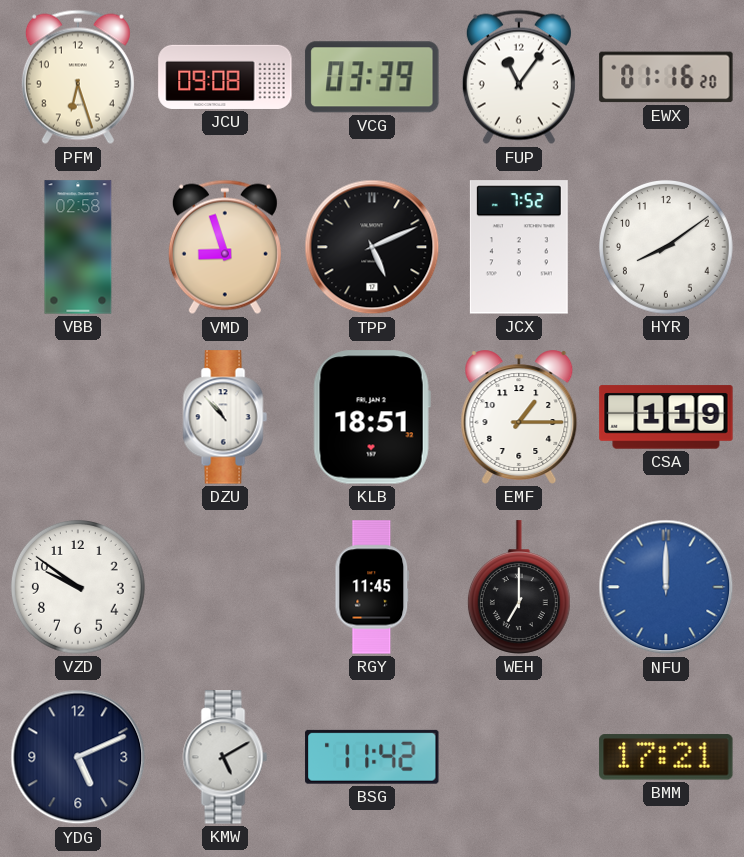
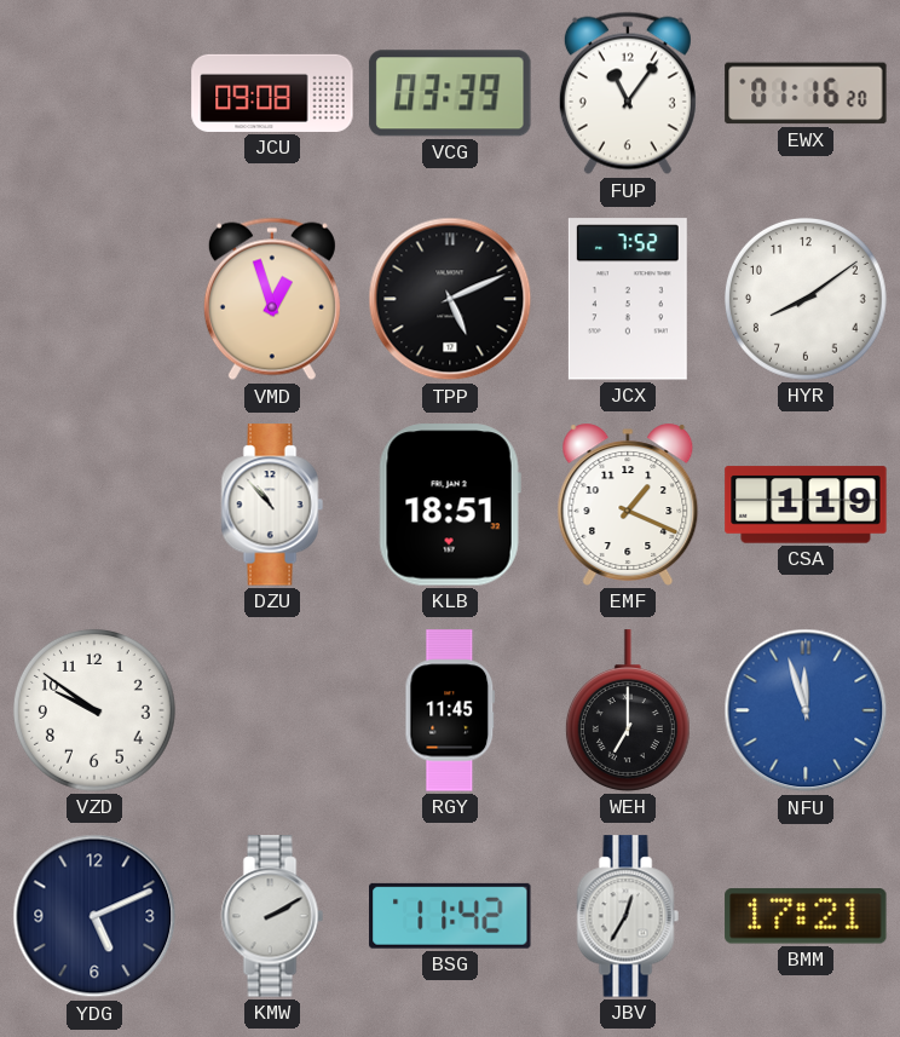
PFM: 6:27 -> none
VBB: 02:58 -> none
VMD: 8:57 -> 12:57
EMF: 1:15 -> 1:19
NFU: 12:00 -> 11:57
KMW: 5:10 -> 2:10
JBV: none -> 12:35
